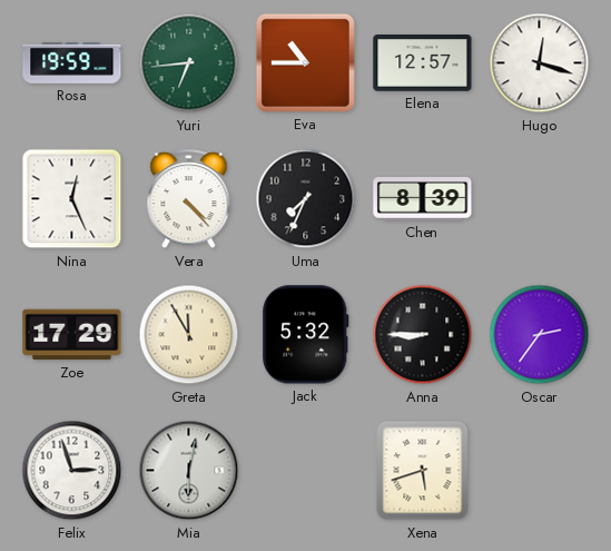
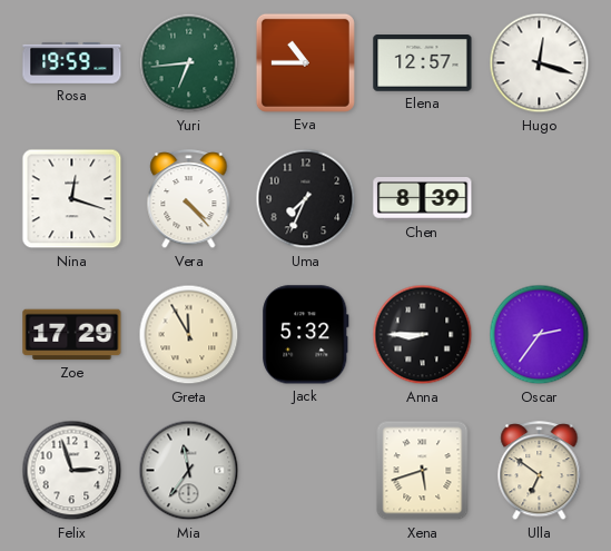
Nina: 12:26 -> 12:18
Mia: 6:02 -> 11:36
Ulla: none -> 6:51
